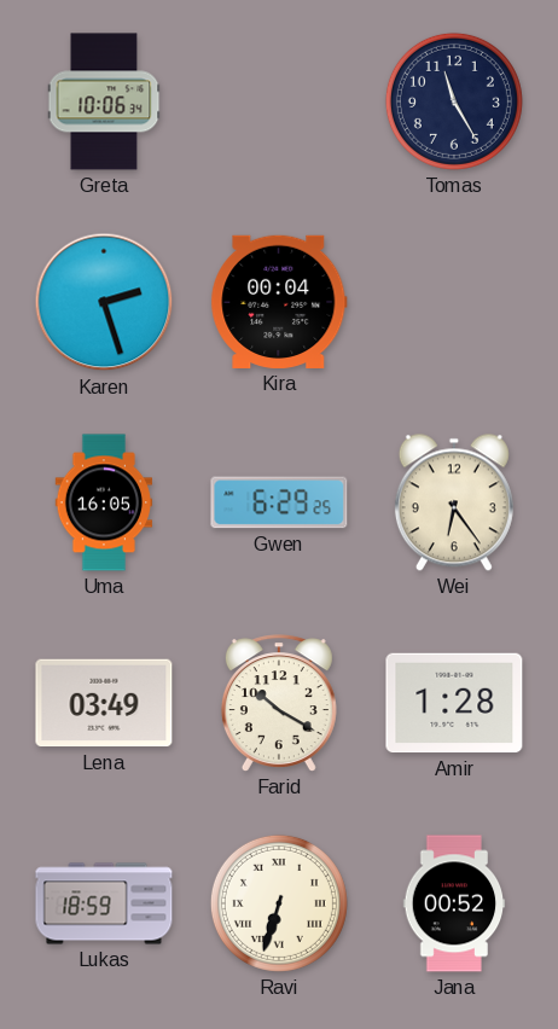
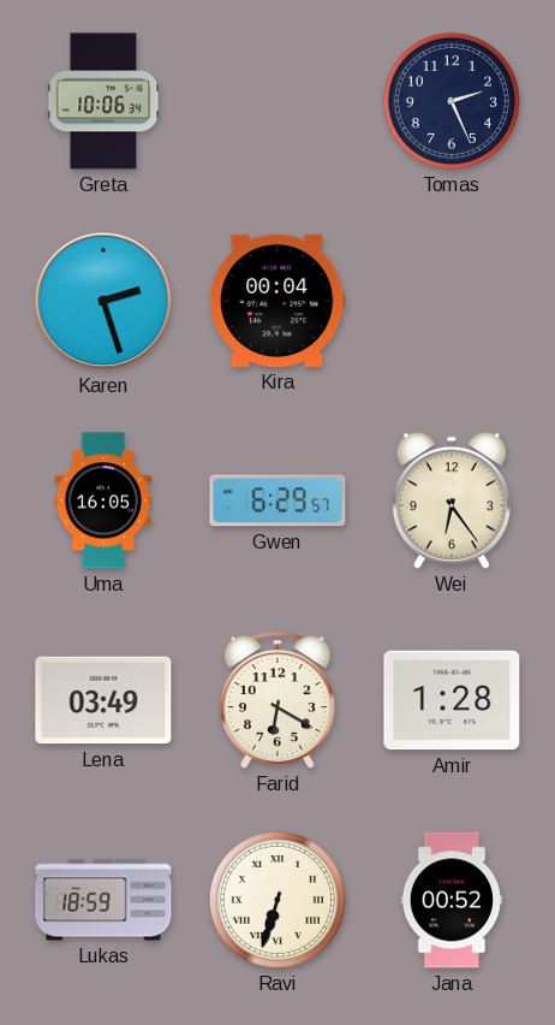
Tomas: 11:25 -> 2:26
Gwen: 6:29:25 -> 6:29:57
Farid: 10:20 -> 6:20
